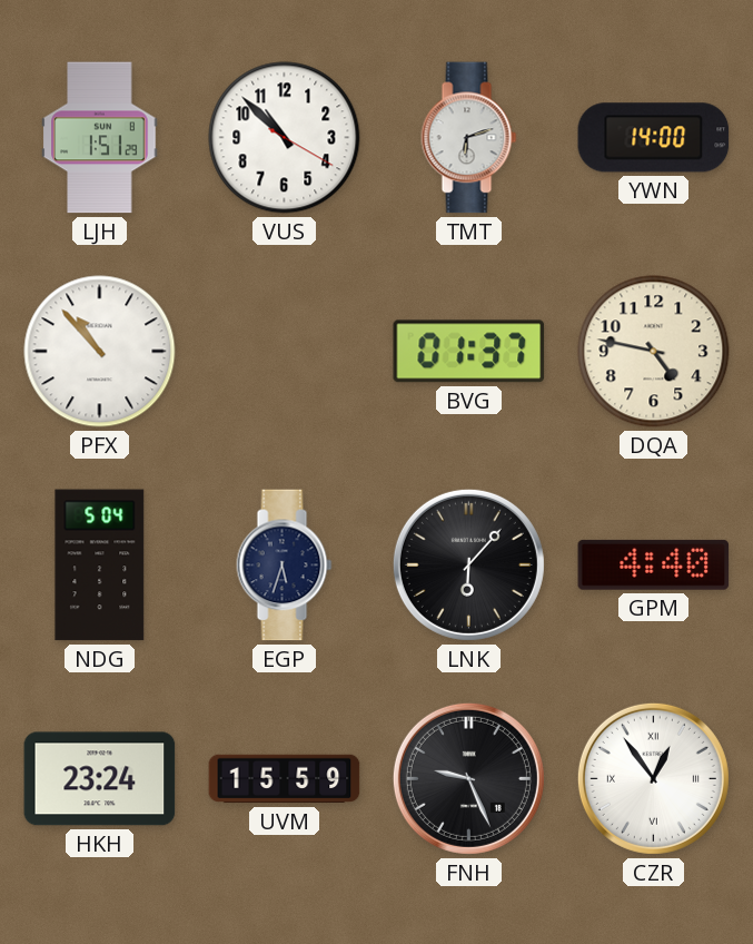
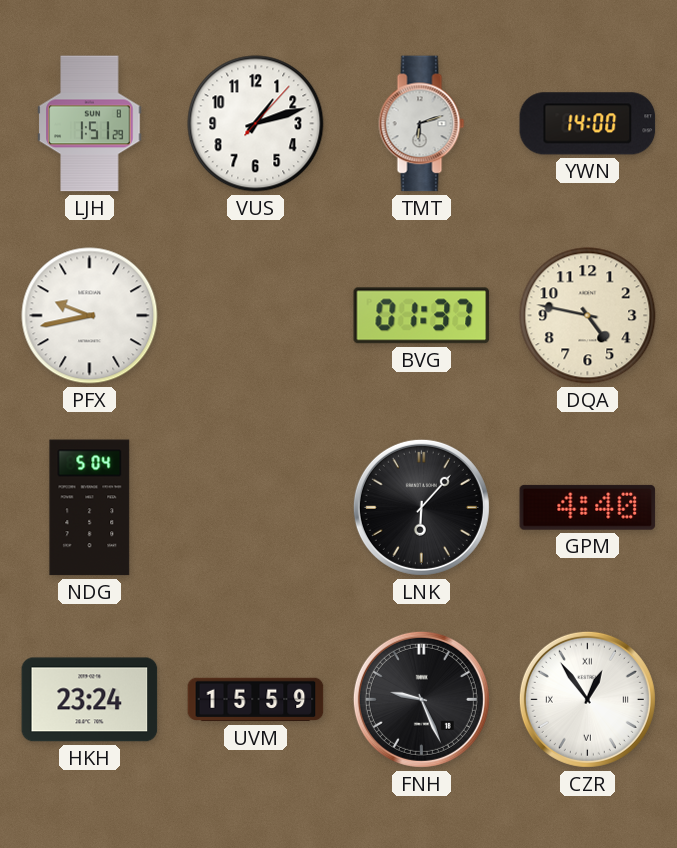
VUS: 10:52 -> 1:12
PFX: 10:53 -> 9:43
EGP: 5:33 -> none
